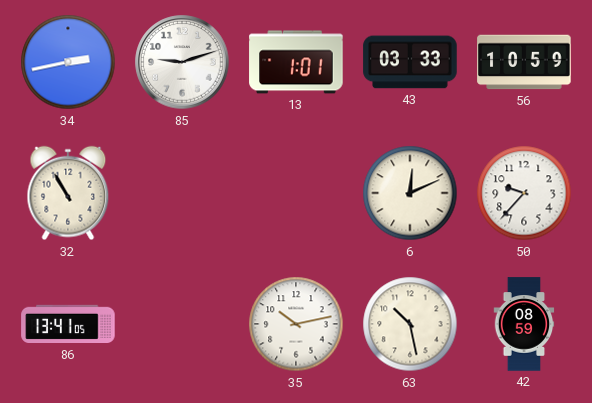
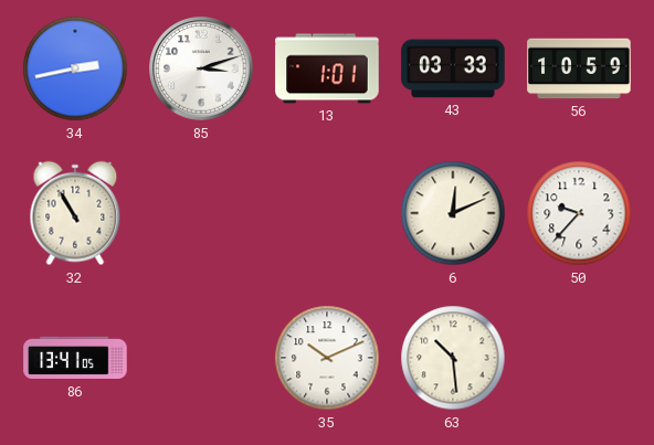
85: 9:12 -> 3:12
35: 10:13 -> 10:11
63: 10:28 -> 10:29
42: 08:59 -> none
